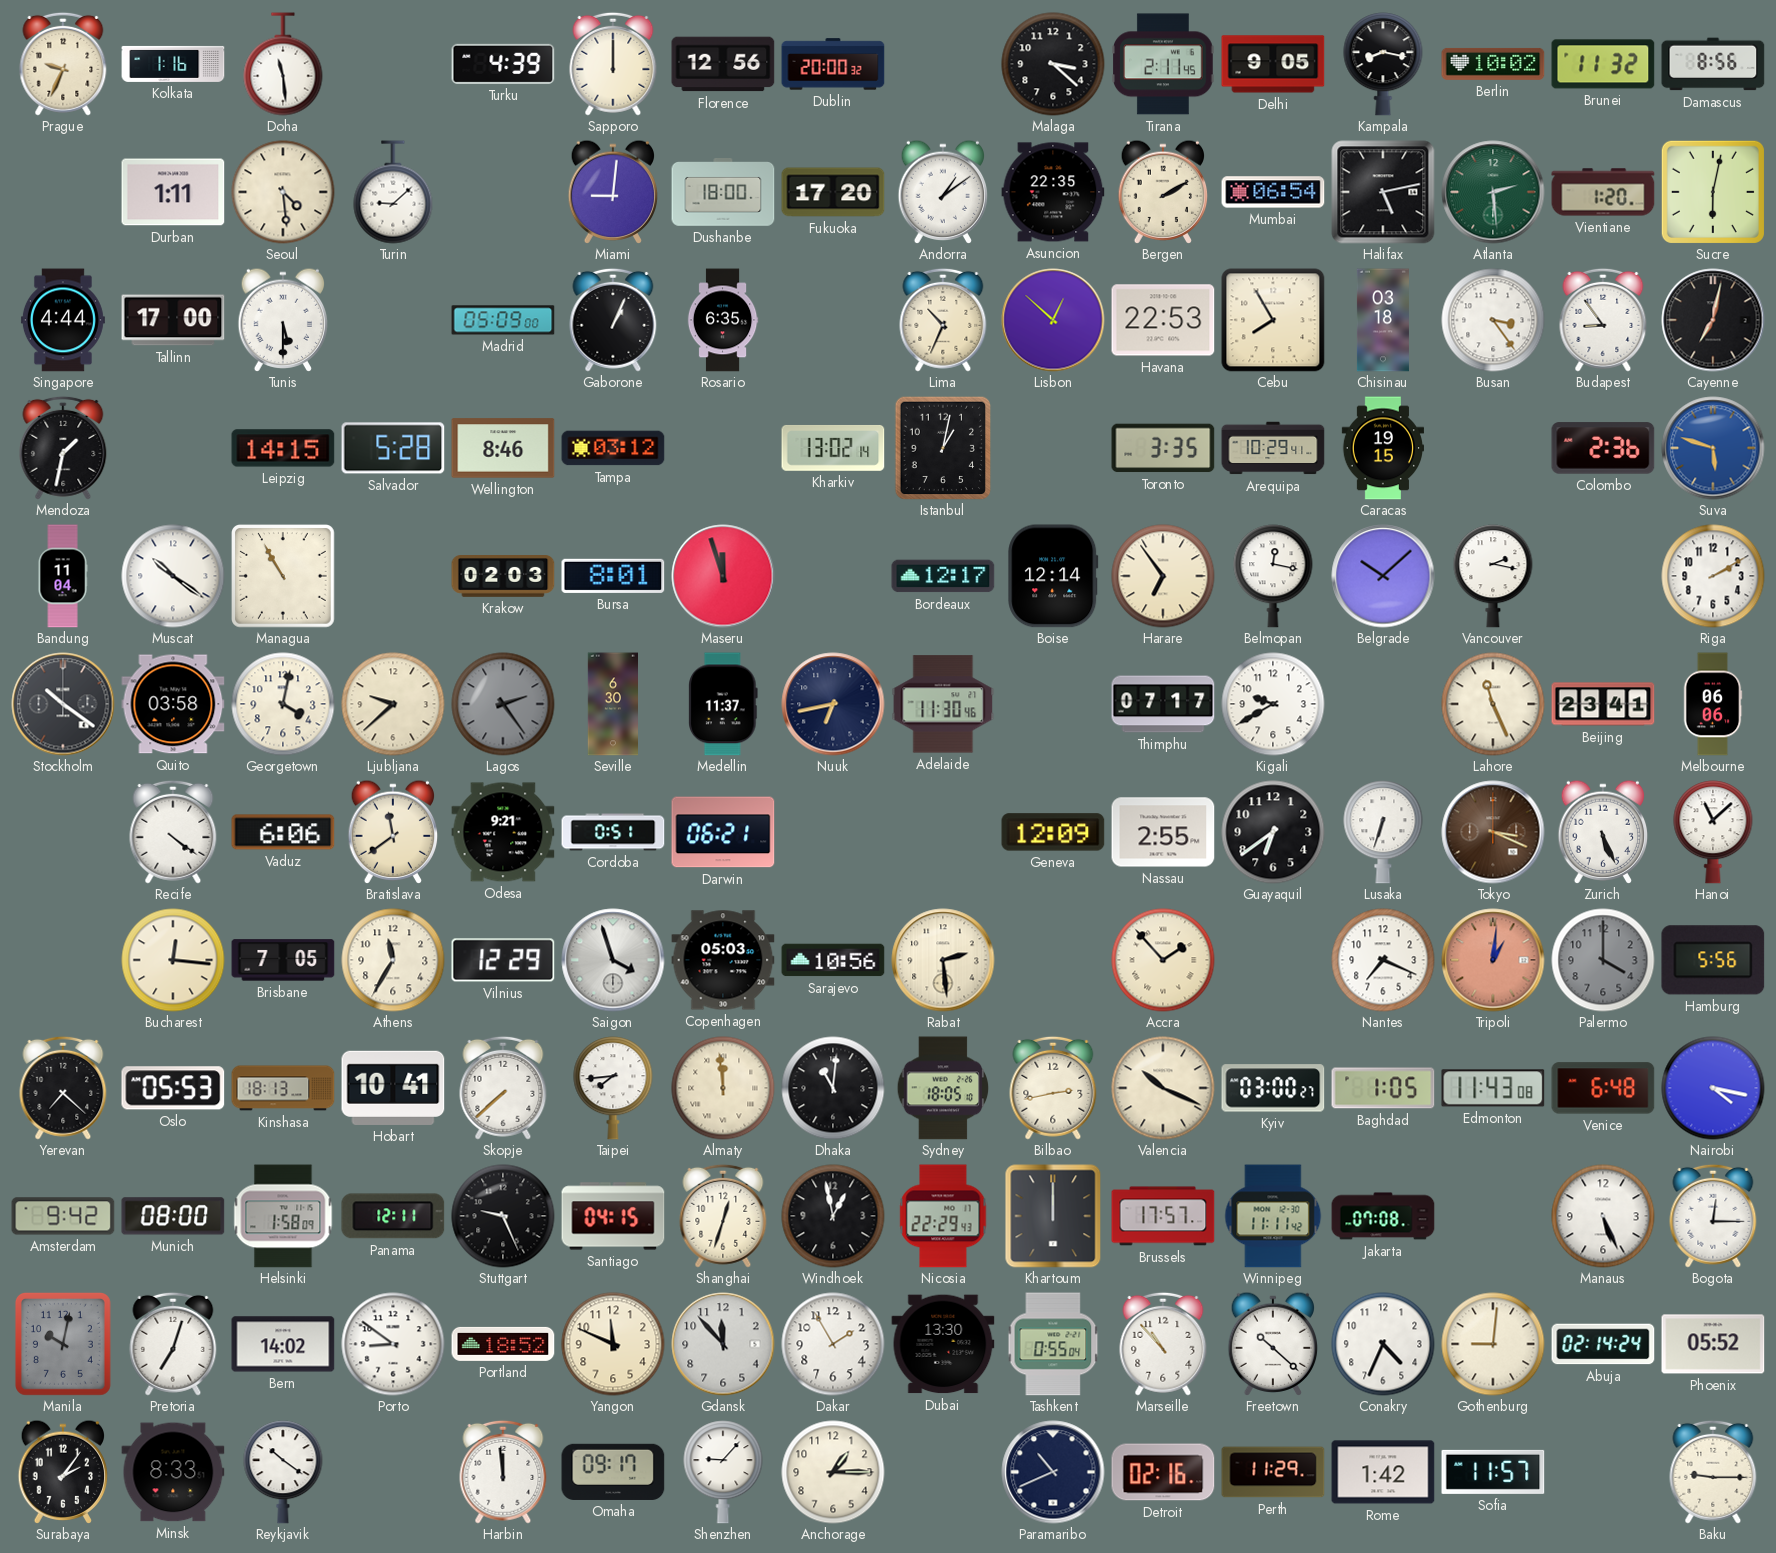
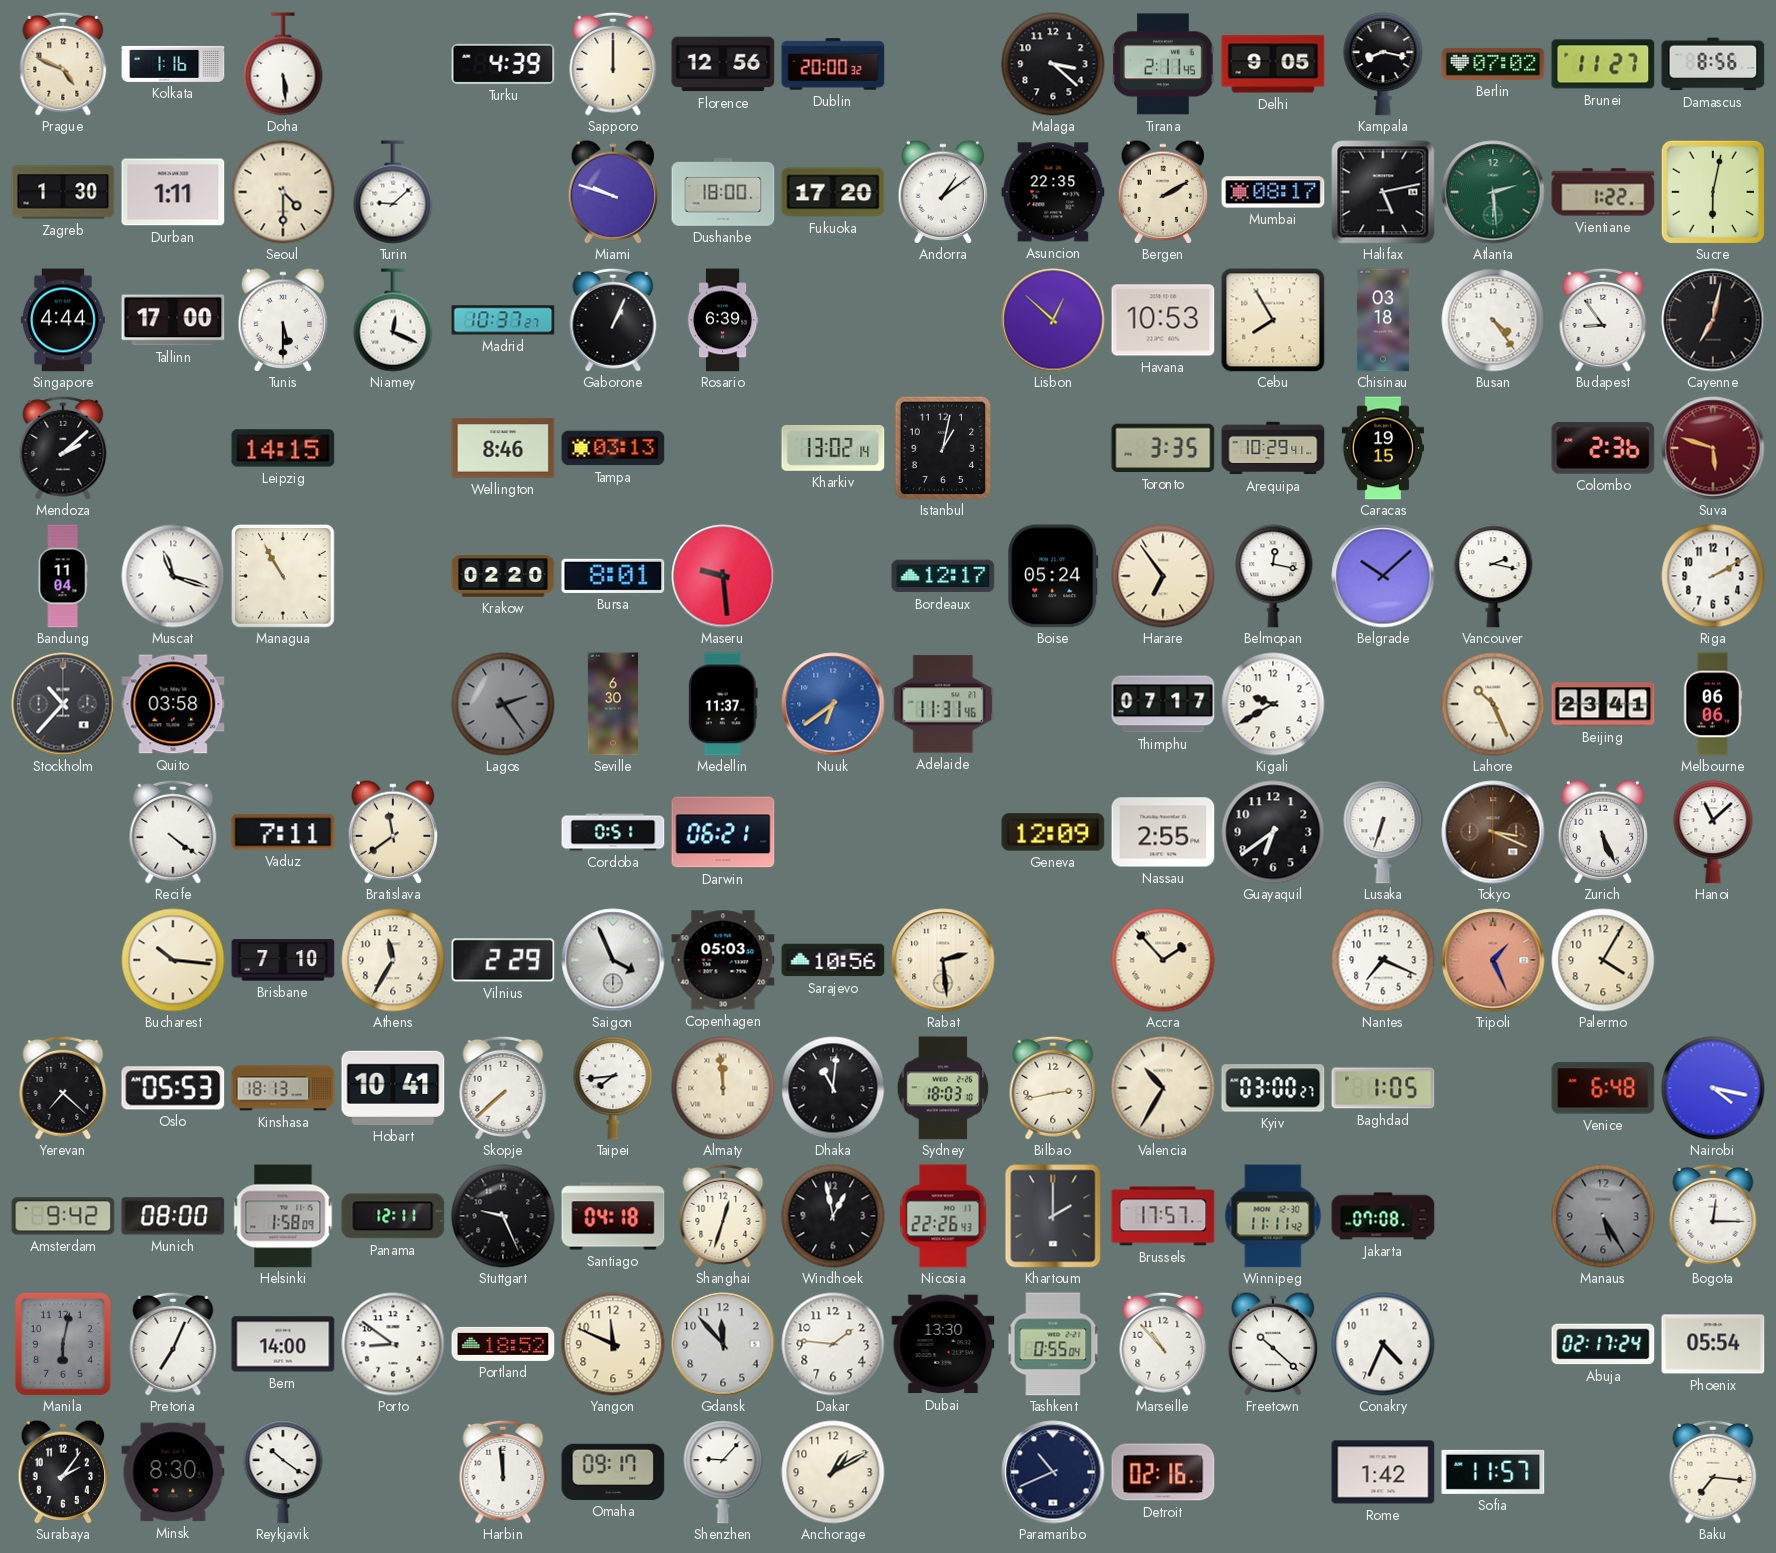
Prague: 9:34 -> 4:49
Doha: 11:29 -> 5:29
Berlin: 10:02 -> 07:02
Brunei: 11:32 -> 11:27
Zagreb: none -> 1:30
Seoul: 4:29 -> 4:30
Miami: 9:01 -> 9:48
Mumbai: 06:54 -> 08:17
Vientiane: 1:20 -> 1:22
Niamey: none -> 12:19
Madrid: 05:09 -> 10:37
Rosario: 6:35 -> 6:39
Lima: 10:34 -> none
Havana: 22:53 -> 10:53
Busan: 3:24 -> 4:24
Mendoza: 1:32 -> 2:08
Salvador: 5:28 -> none
Tampa: 03:12 -> 03:13
Suva dial: blue -> burgundy
Muscat: 10:21 -> 11:18
Krakow: 02:03 -> 02:20
Maseru: 11:57 -> 9:29
Boise: 12:14 -> 05:24
Stockholm: 10:21 -> 10:37
Georgetown: 4:02 -> none
Ljubljana: 9:38 -> none
Nuuk: 6:43 -> 6:39
Nuuk dial: navy -> blue
Adelaide: 11:30 -> 11:31
Lahore: 11:26 -> 10:26
Vaduz: 6:06 -> 7:11
Odesa: 9:21 -> none
Bucharest: 12:16 -> 10:16
Brisbane: 7:05 -> 7:10
Vilnius: 12:29 -> 2:29
Saigon: 3:57 -> 3:56
Tripoli: 1:01 -> 1:26
Palermo: 4:00 -> 4:05
Palermo dial: grey -> cream
Hamburg: 5:56 -> none
Sydney: 18:05 -> 18:03
Valencia: 10:19 -> 10:35
Edmonton: 11:43 -> none
Santiago: 04:15 -> 04:18
Nicosia: 22:29 -> 22:26
Khartoum: 12:00 -> 2:00
Manaus: 5:26 -> 5:25
Manaus dial: white -> grey
Manila: 10:02 -> 6:02
Pretoria: 7:03 -> 7:04
Bern: 14:02 -> 14:00
Dakar: 1:55 -> 1:46
Gothenburg: 9:01 -> none
Abuja: 02:14 -> 02:17
Phoenix: 05:52 -> 05:54
Minsk: 8:33 -> 8:30
Anchorage: 1:15 -> 1:10
Perth: 11:29 -> none
Baku: 9:15 -> 7:16
